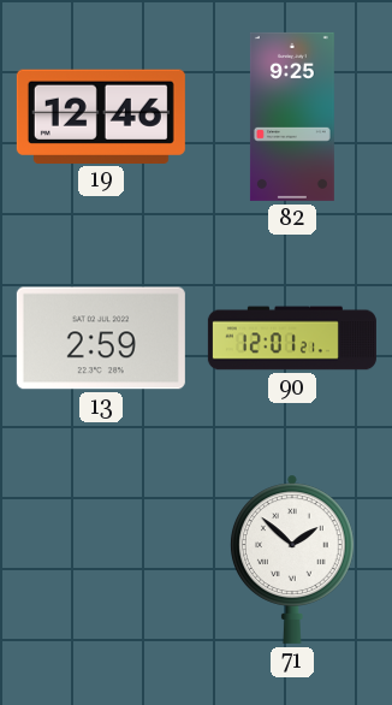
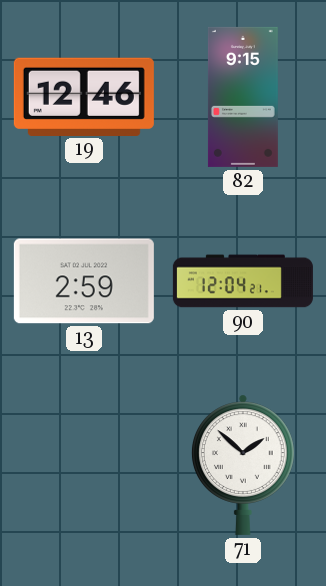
82: 9:25 -> 9:15
90: 12:01 -> 12:04
